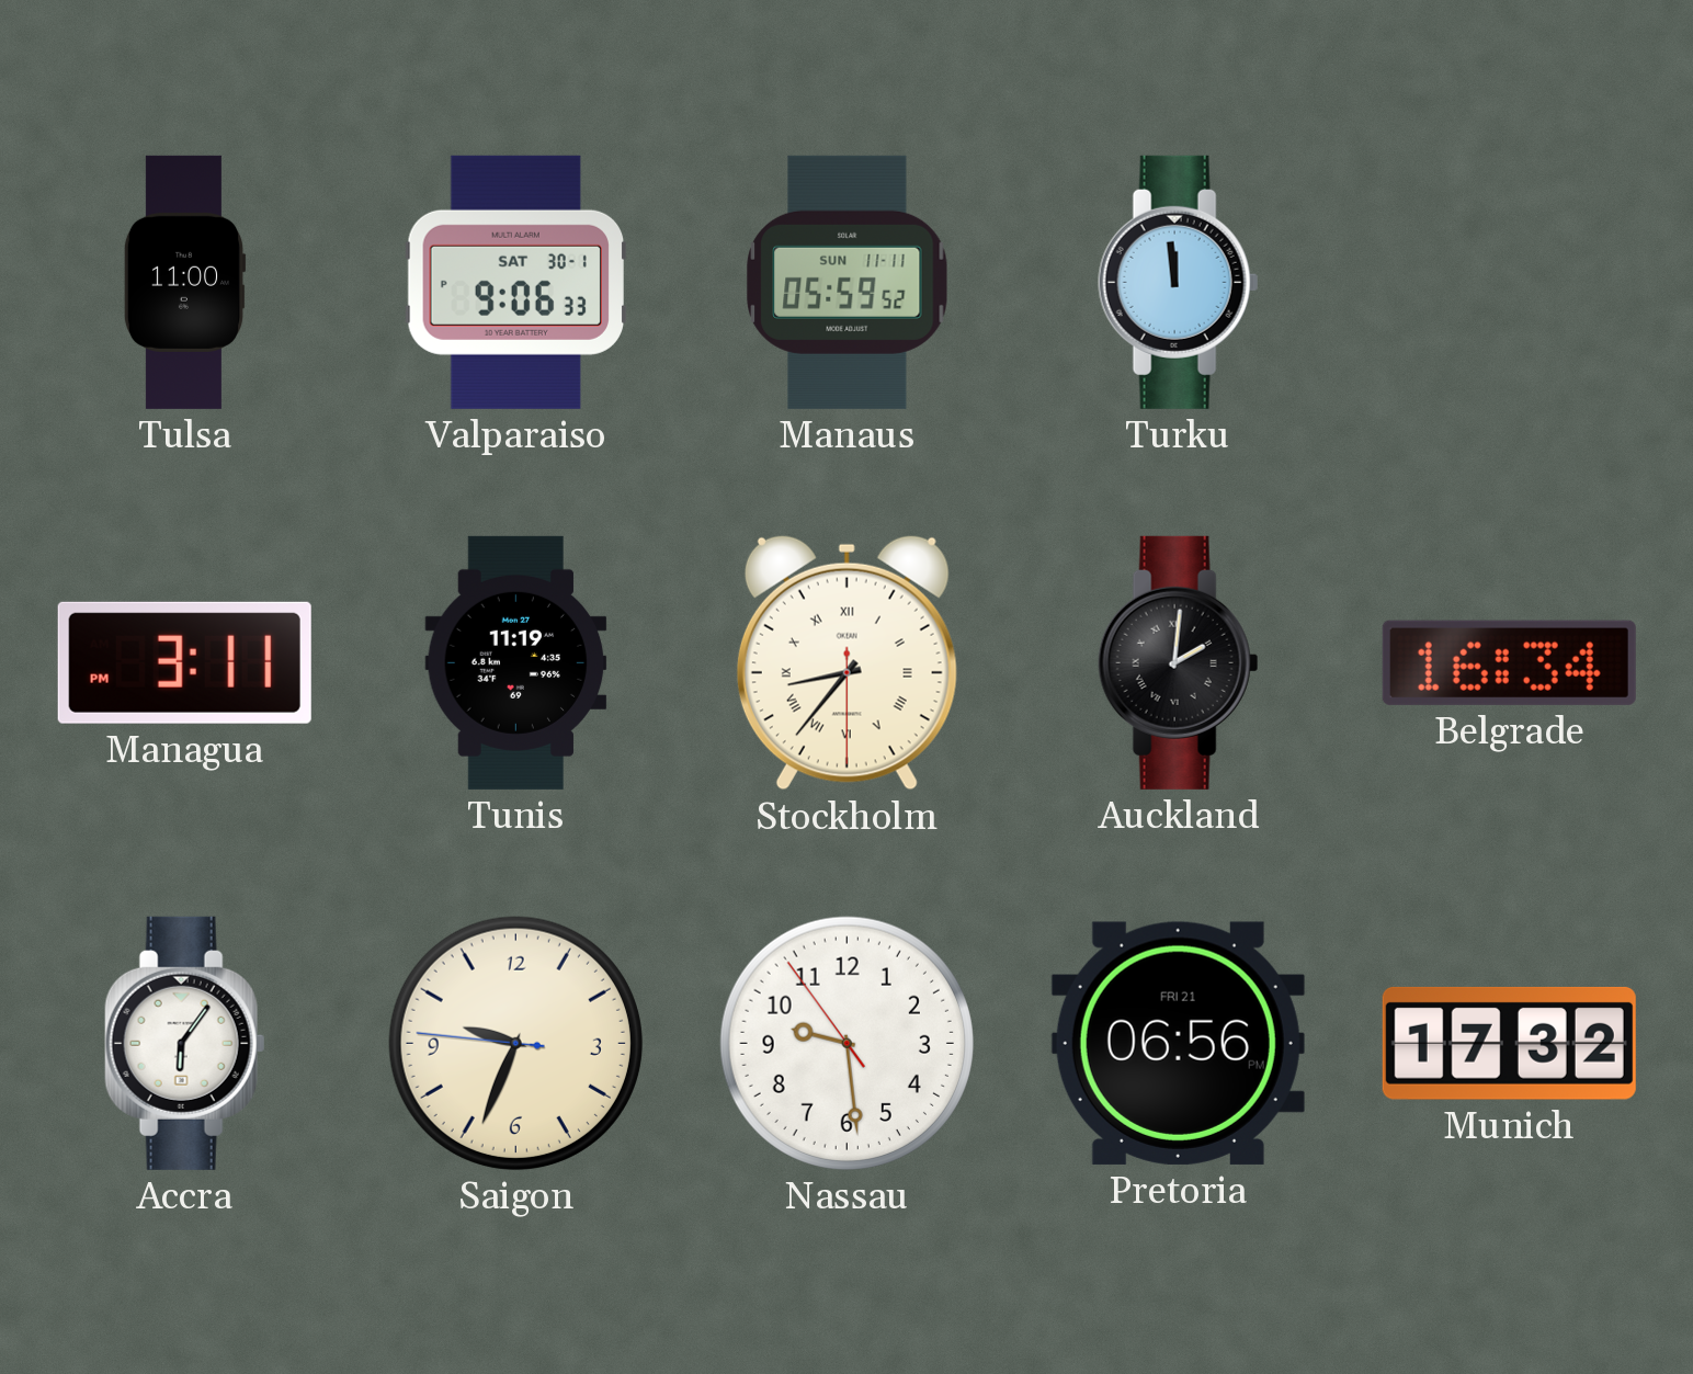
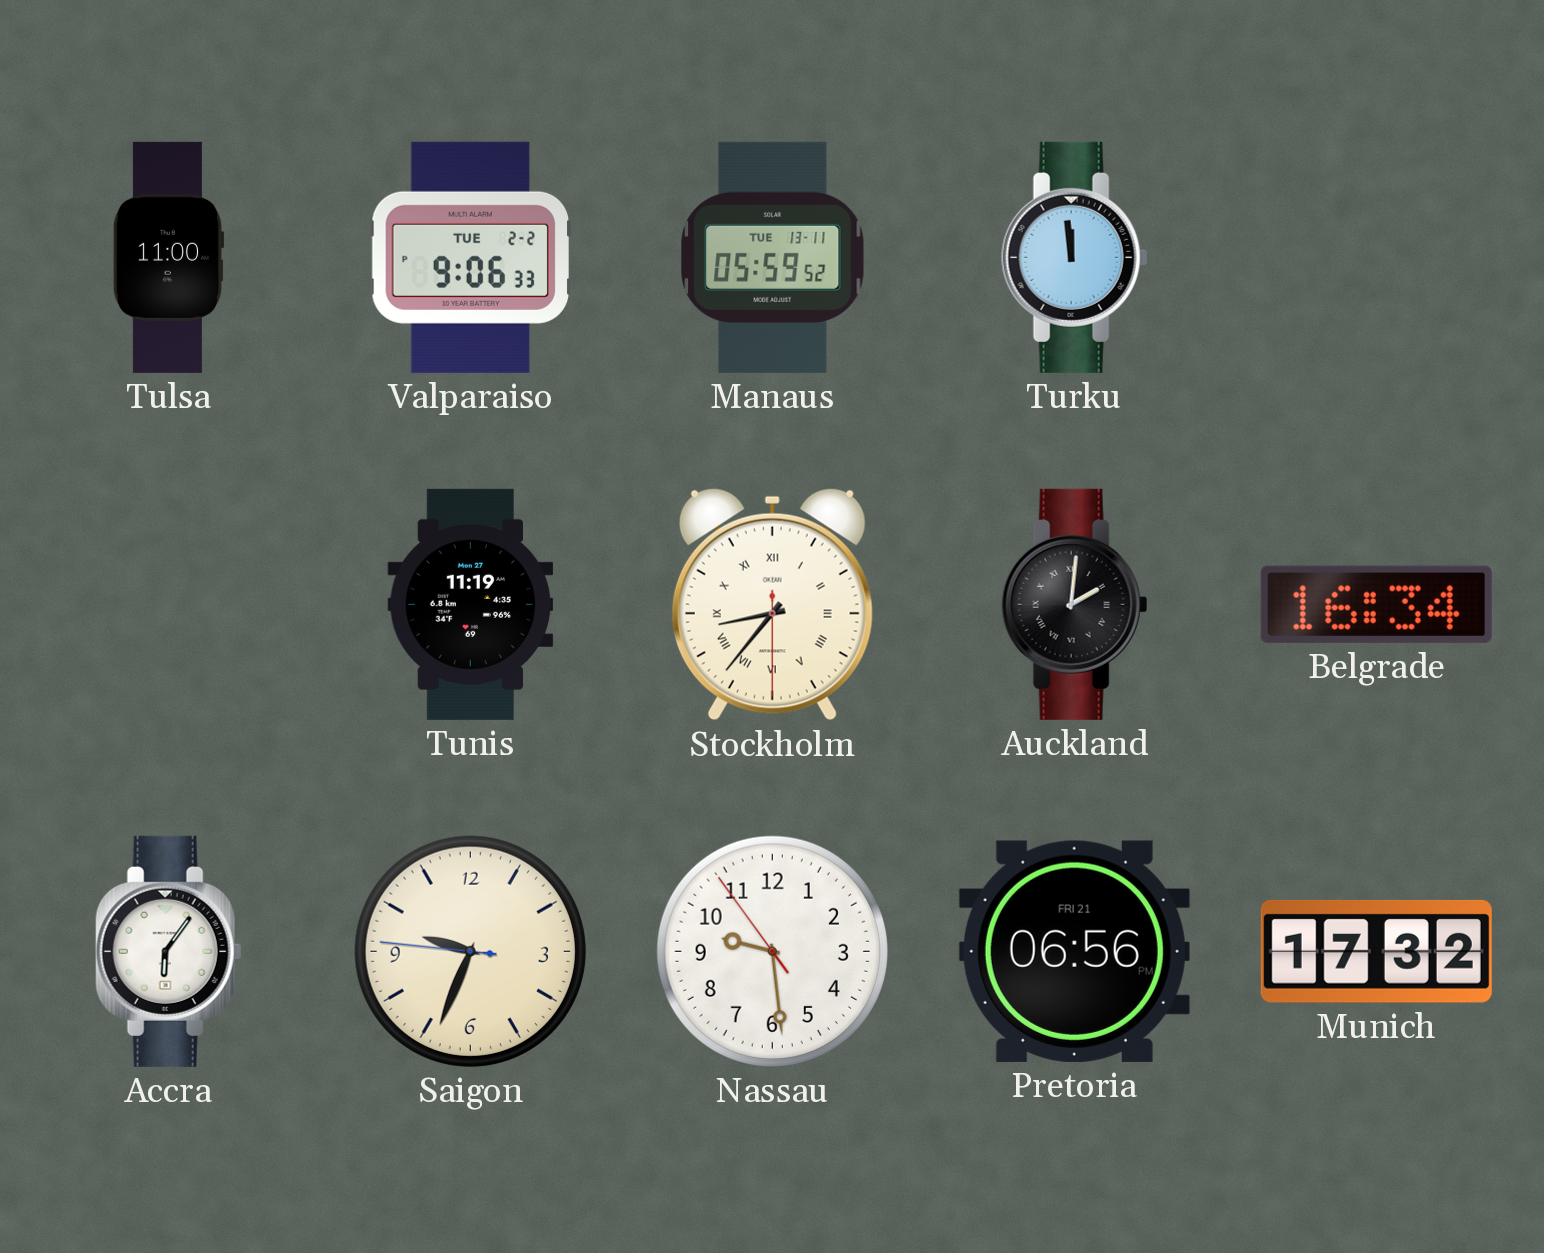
Valparaiso date: SAT 30-1 -> TUE 2-2
Manaus date: SUN 11-11 -> TUE 13-11
Managua: 3:11 -> none
